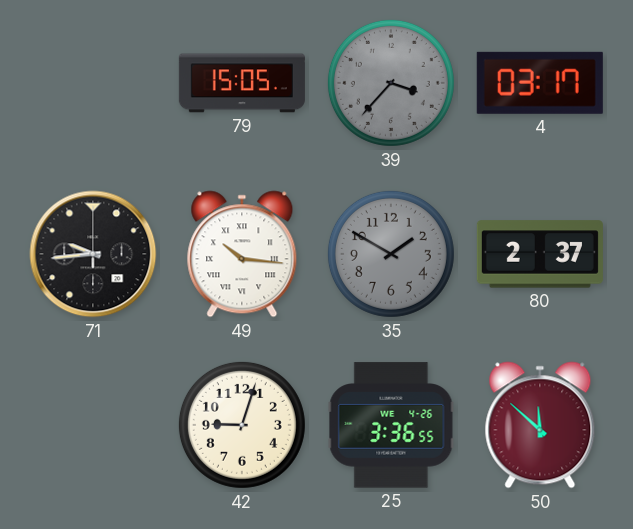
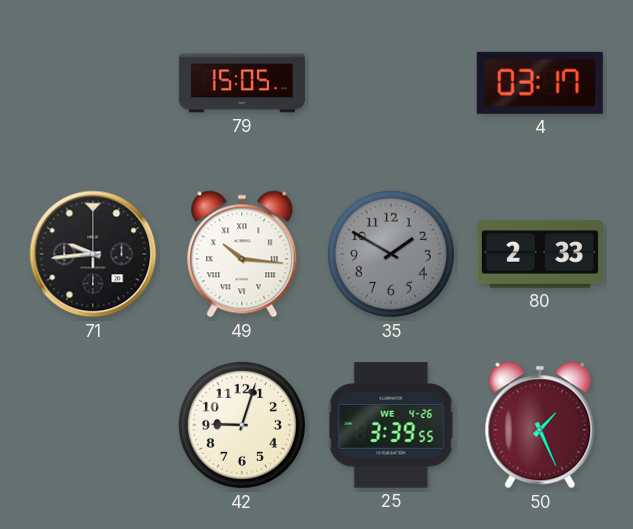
39: 3:37 -> none
80: 2:37 -> 2:33
25: 3:36 -> 3:39
50: 11:52 -> 1:26
